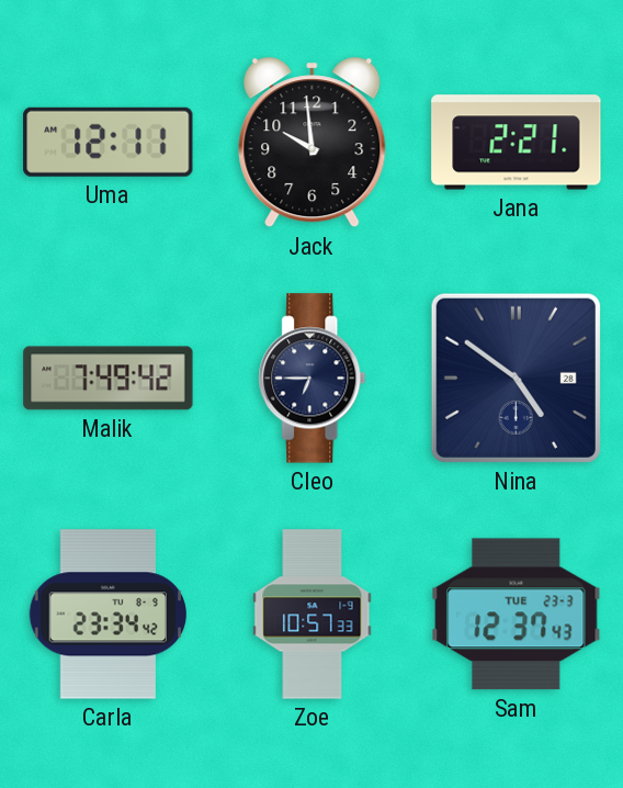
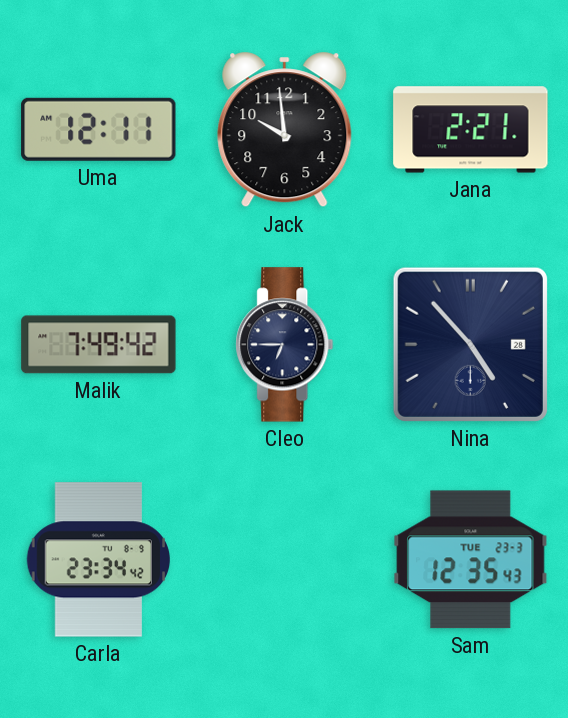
Nina: 4:51 -> 4:53
Zoe: 10:57 -> none
Sam: 12:37 -> 12:35
